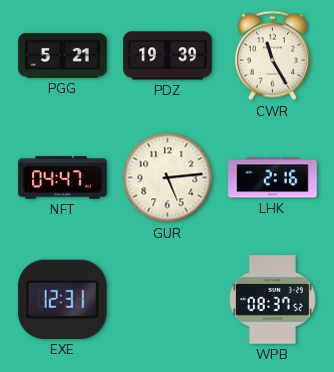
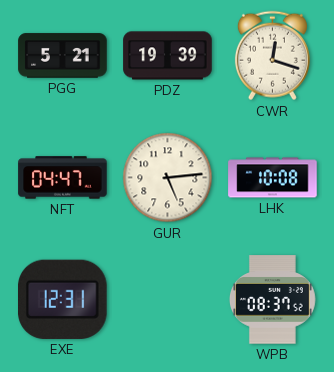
CWR: 11:25 -> 12:18
LHK: 2:16 -> 10:08
